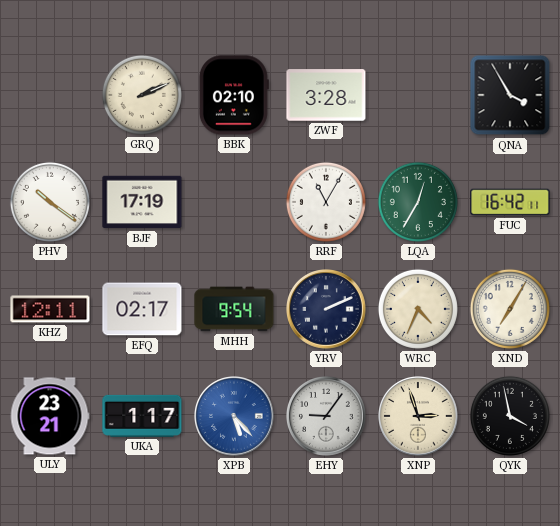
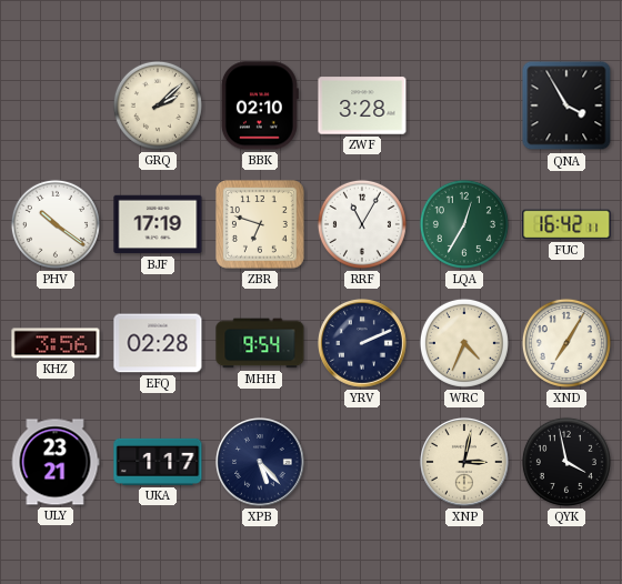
GRQ: 2:11 -> 2:08
ZBR: none -> 6:48
KHZ: 12:11 -> 3:56
EFQ: 02:17 -> 02:28
XPB dial: blue -> navy
EHY: 9:06 -> none
XNP: 2:57 -> 3:02
